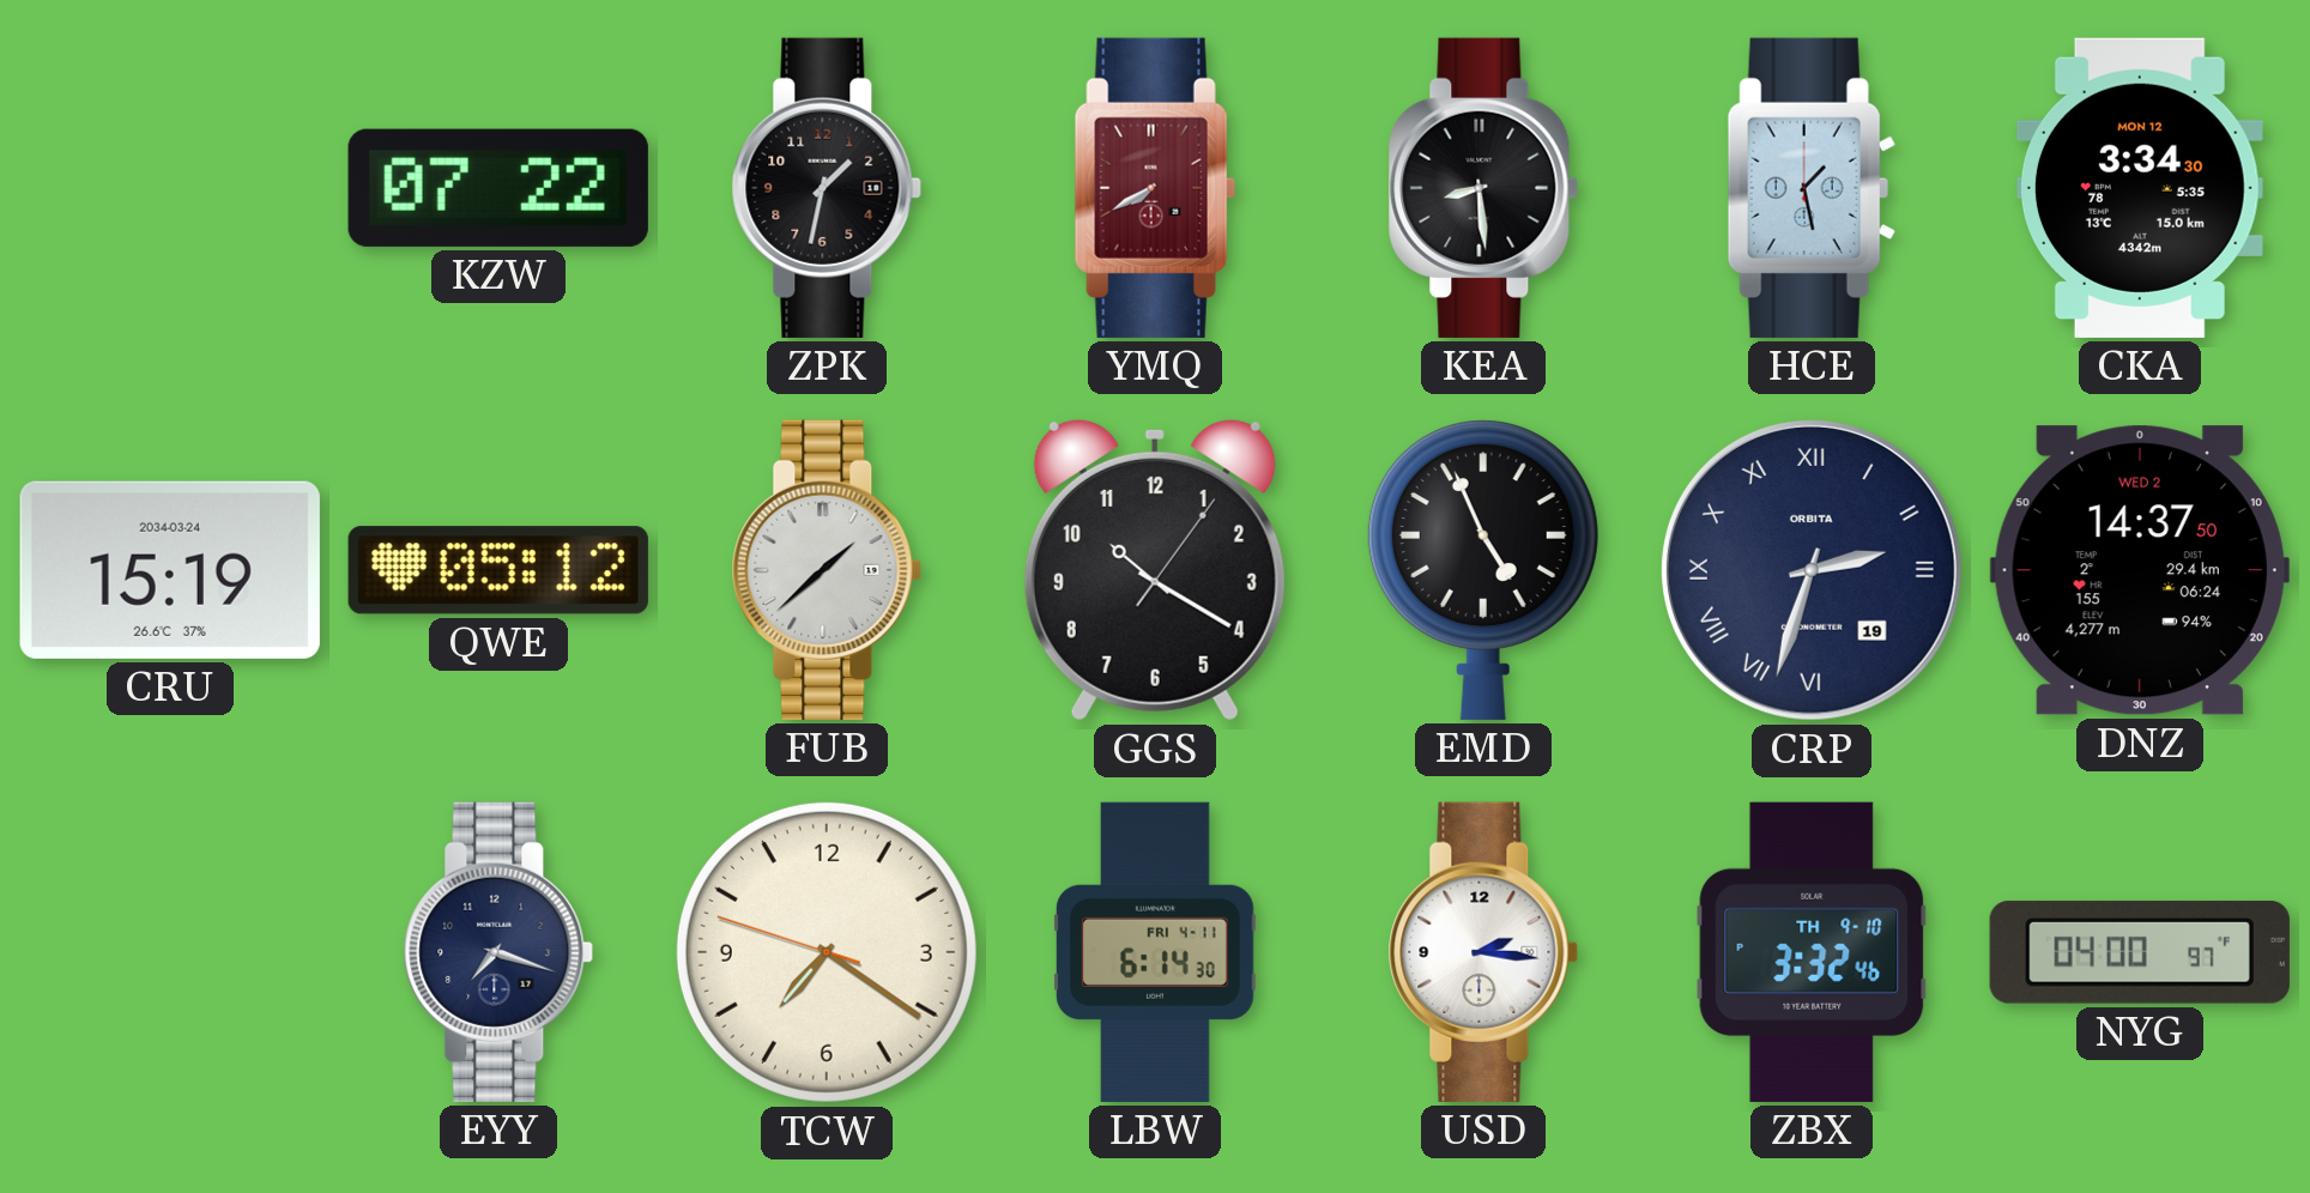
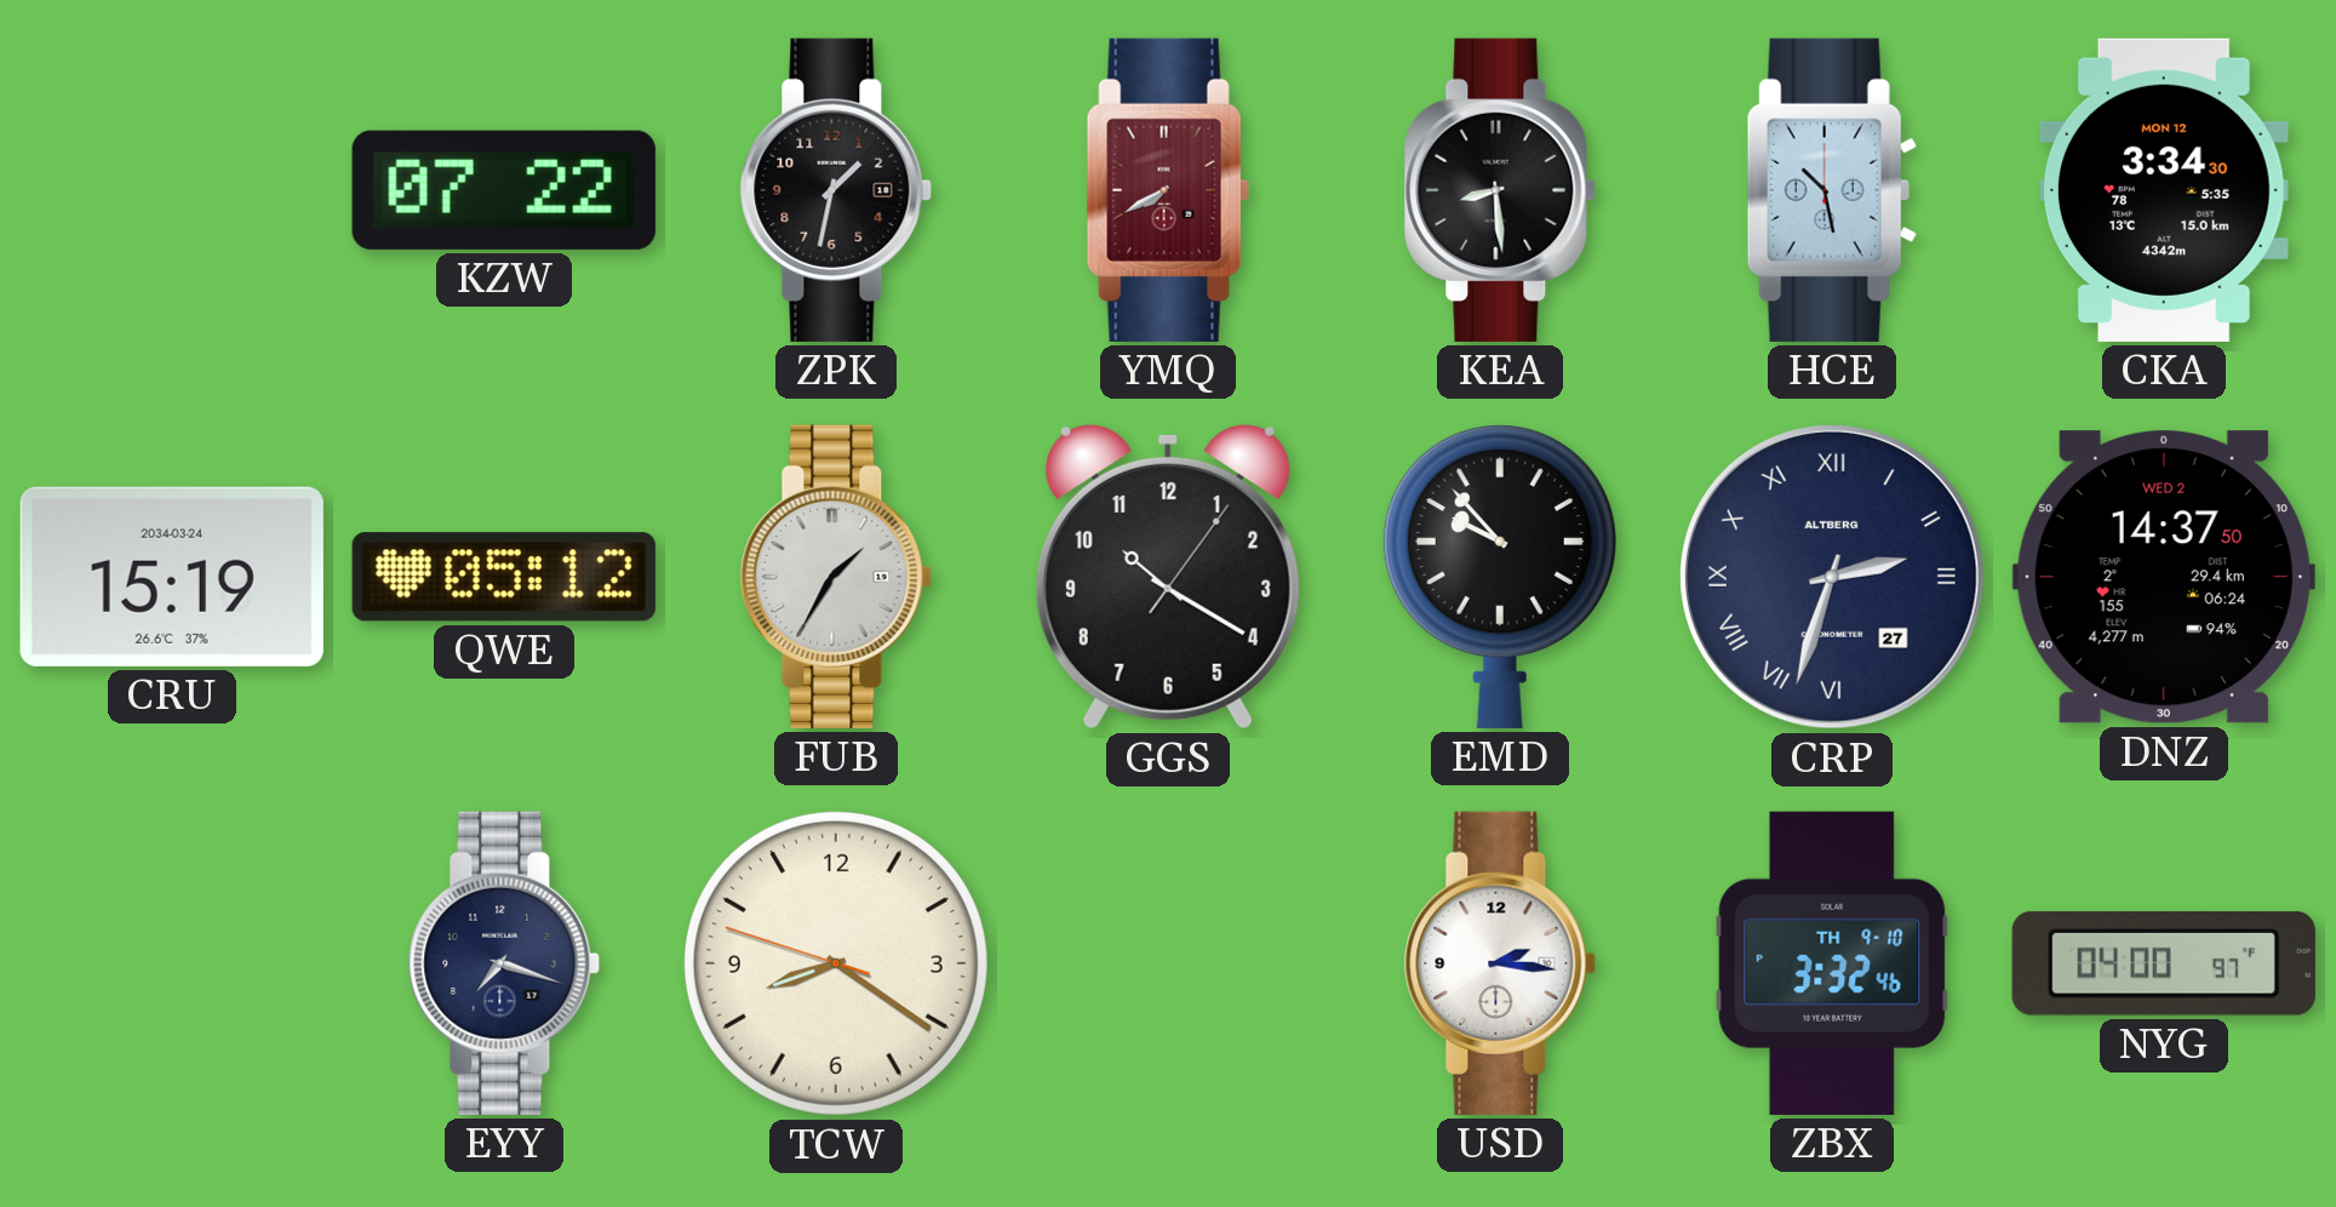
HCE: 1:28 -> 10:28
FUB: 1:38 -> 1:35
EMD: 4:56 -> 9:53
CRP date: 19 -> 27
CRP brand: ORBITA -> ALTBERG
TCW: 7:20 -> 8:20
LBW: 6:14 -> none
